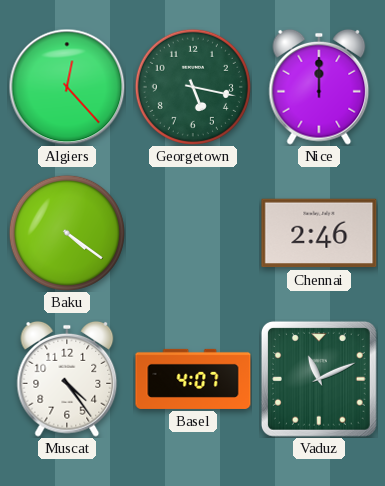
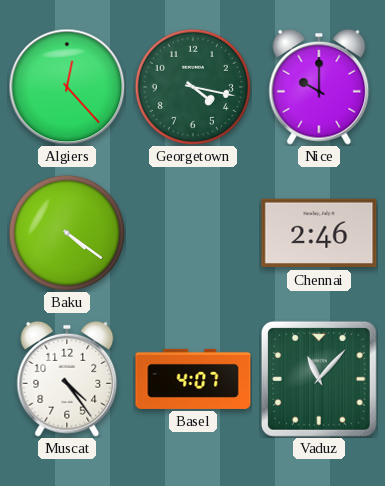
Georgetown: 5:17 -> 4:17
Nice: 12:00 -> 10:00
Vaduz: 11:11 -> 11:07
